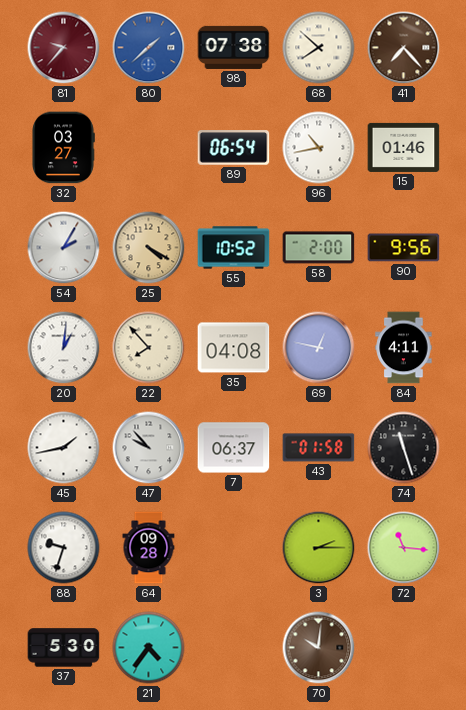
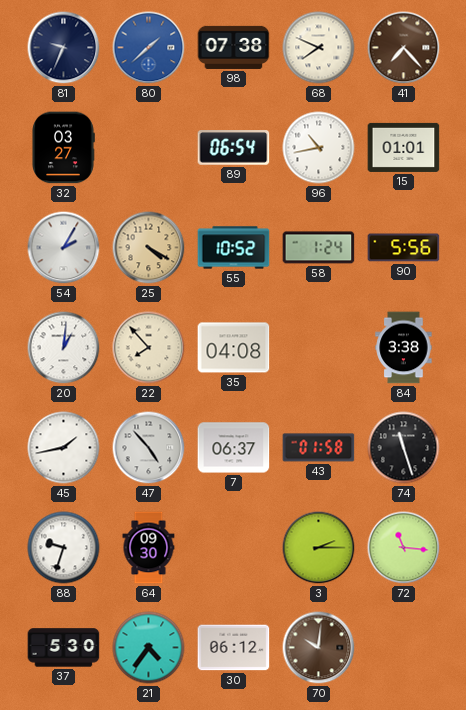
81: 9:37 -> 9:34
81 dial: burgundy -> navy
68: 7:52 -> 7:49
15: 01:46 -> 01:01
58: 2:00 -> 1:24
90: 9:56 -> 5:56
69: 12:47 -> none
84: 4:11 -> 3:38
47: 9:53 -> 4:53
64: 09:28 -> 09:30
30: none -> 06:12
